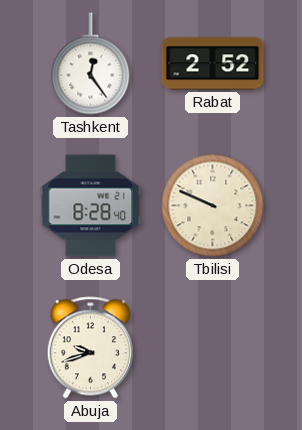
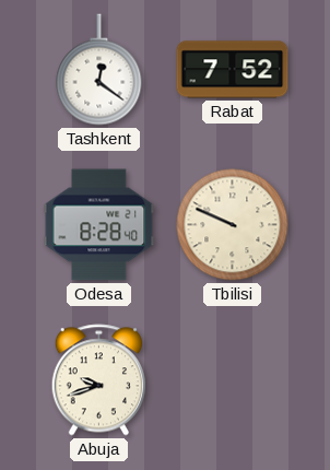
Tashkent: 12:24 -> 12:21
Rabat: 2:52 -> 7:52
